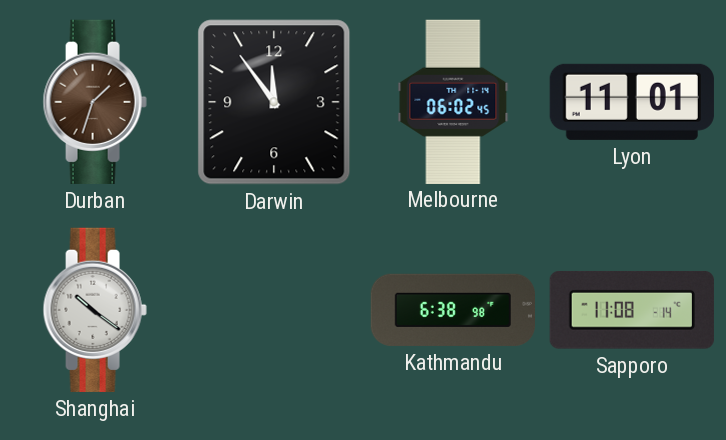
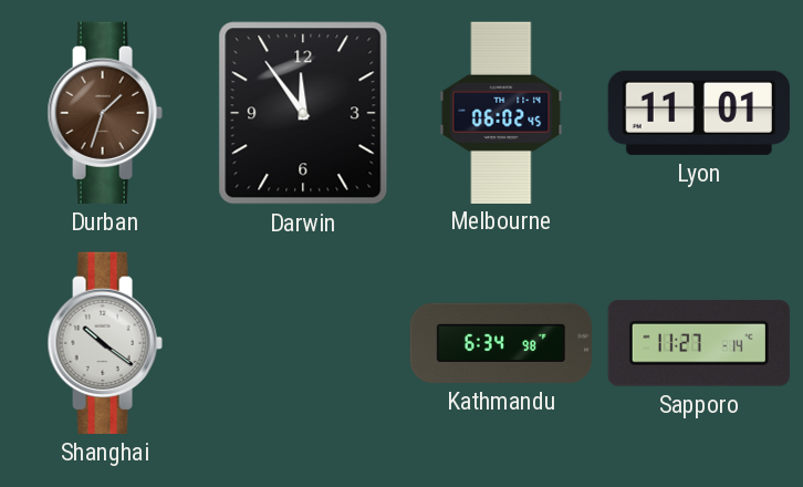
Kathmandu: 6:38 -> 6:34
Sapporo: 11:08 -> 11:27
